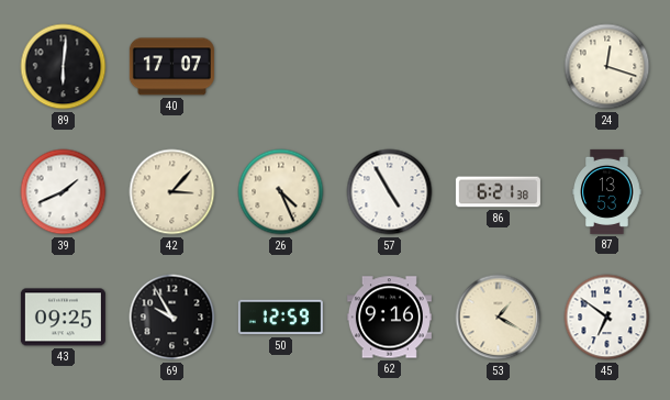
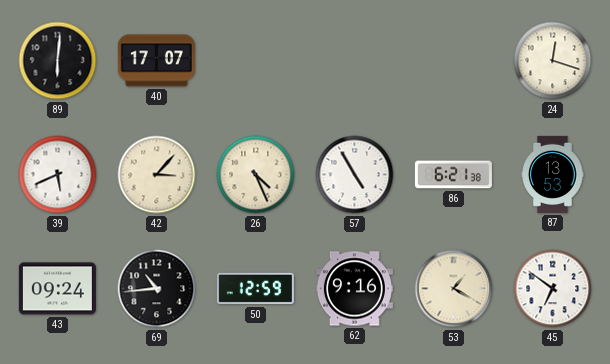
39: 1:41 -> 5:41
43: 09:25 -> 09:24
69: 9:55 -> 10:44
